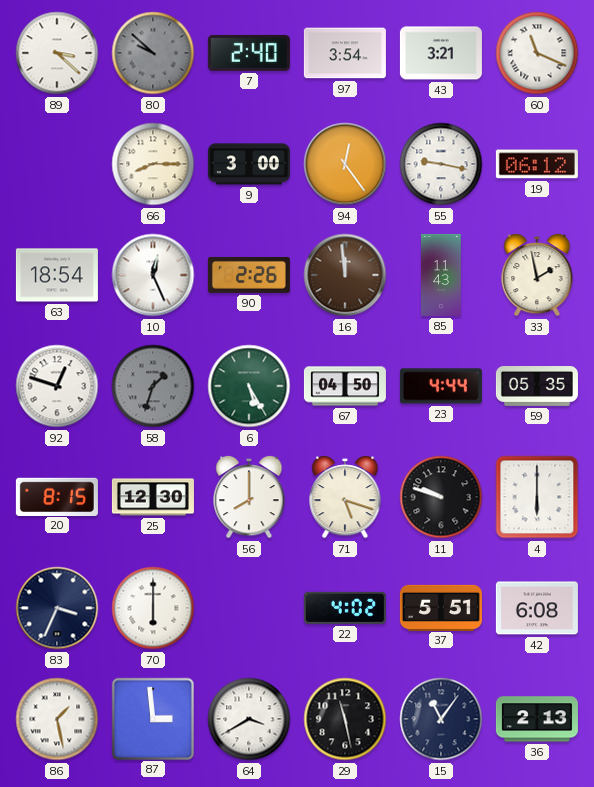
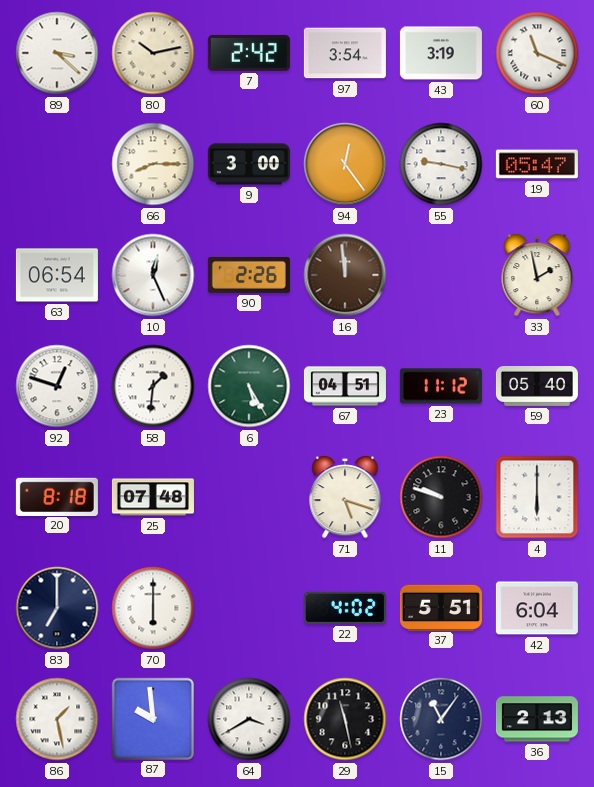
80: 9:52 -> 10:13
80 dial: grey -> cream
7: 2:40 -> 2:42
43: 3:21 -> 3:19
19: 06:12 -> 05:47
63: 18:54 -> 06:54
85: 11:43 -> none
58: 1:33 -> 1:31
58 dial: grey -> white
67: 04:50 -> 04:51
23: 4:44 -> 11:12
59: 05:35 -> 05:40
20: 8:15 -> 8:18
25: 12:30 -> 07:48
56: 8:00 -> none
83: 3:34 -> 7:00
42: 6:08 -> 6:04
87: 2:59 -> 9:59
